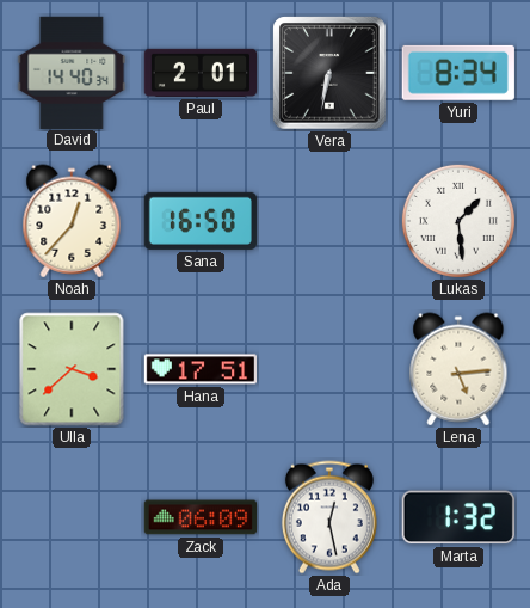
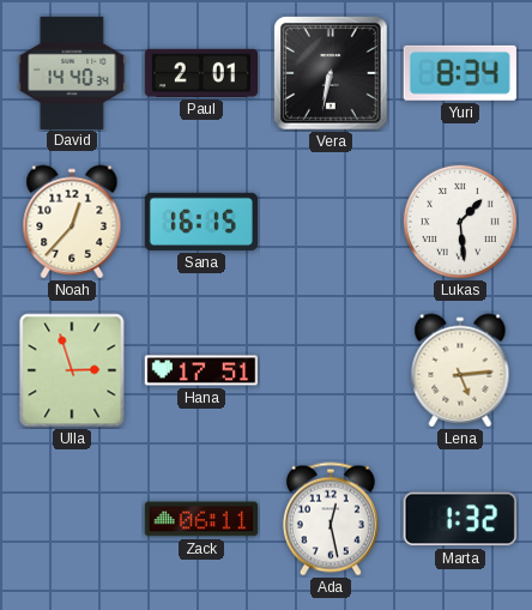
Sana: 16:50 -> 16:15
Ulla: 3:38 -> 2:57
Zack: 06:09 -> 06:11
